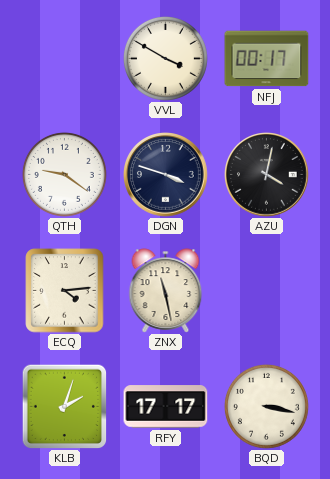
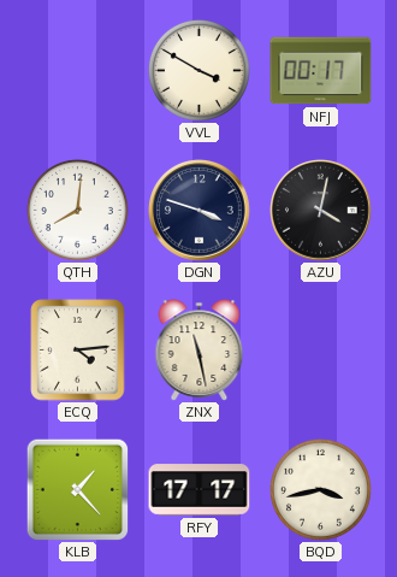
QTH: 9:21 -> 8:01
KLB: 2:03 -> 1:23
BQD: 3:17 -> 3:43
